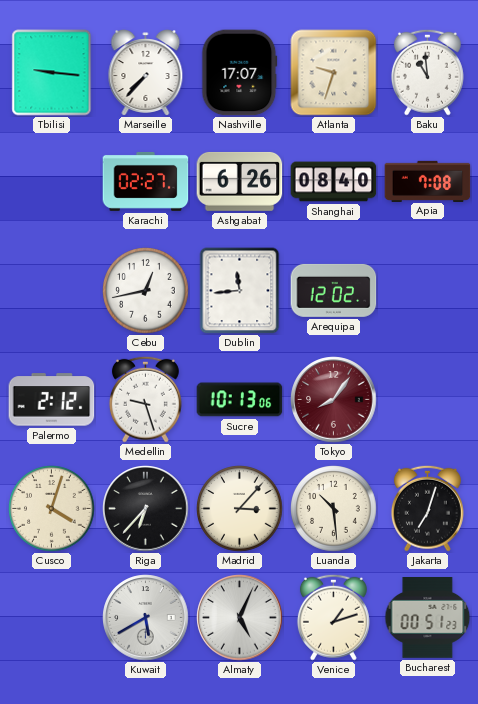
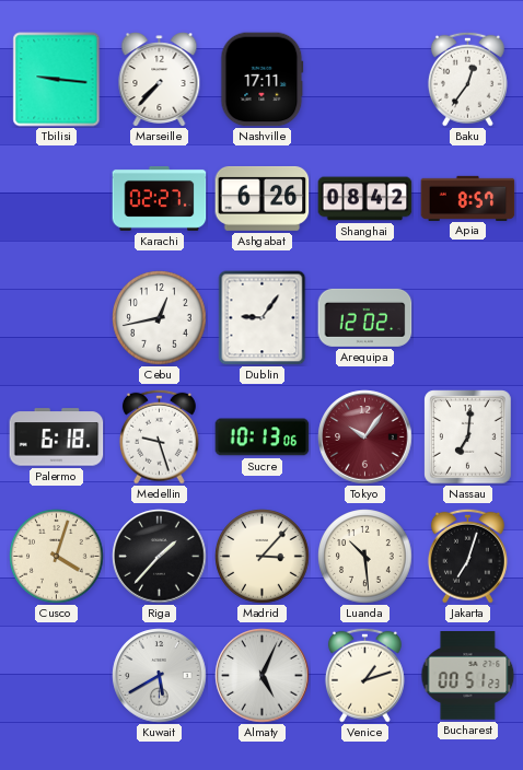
Nashville: 17:07 -> 17:11
Atlanta: 9:33 -> none
Baku: 10:59 -> 12:36
Shanghai: 08:40 -> 08:42
Apia: 7:08 -> 8:57
Dublin: 11:44 -> 9:06
Palermo: 2:12 -> 6:18
Tokyo: 8:06 -> 10:06
Nassau: none -> 7:01
Riga: 6:37 -> 1:37
